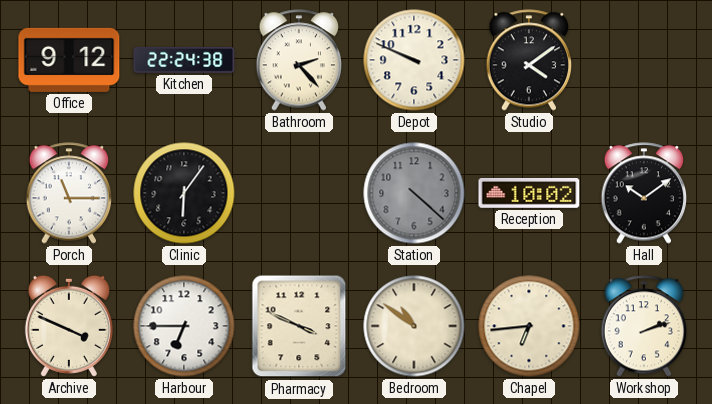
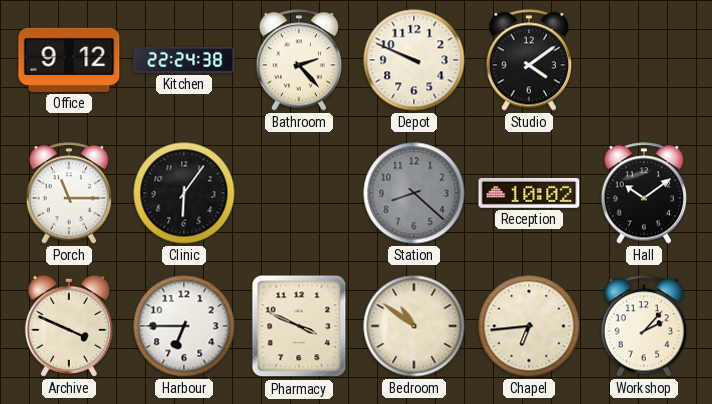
Station: 4:22 -> 8:22
Workshop: 2:12 -> 2:07
